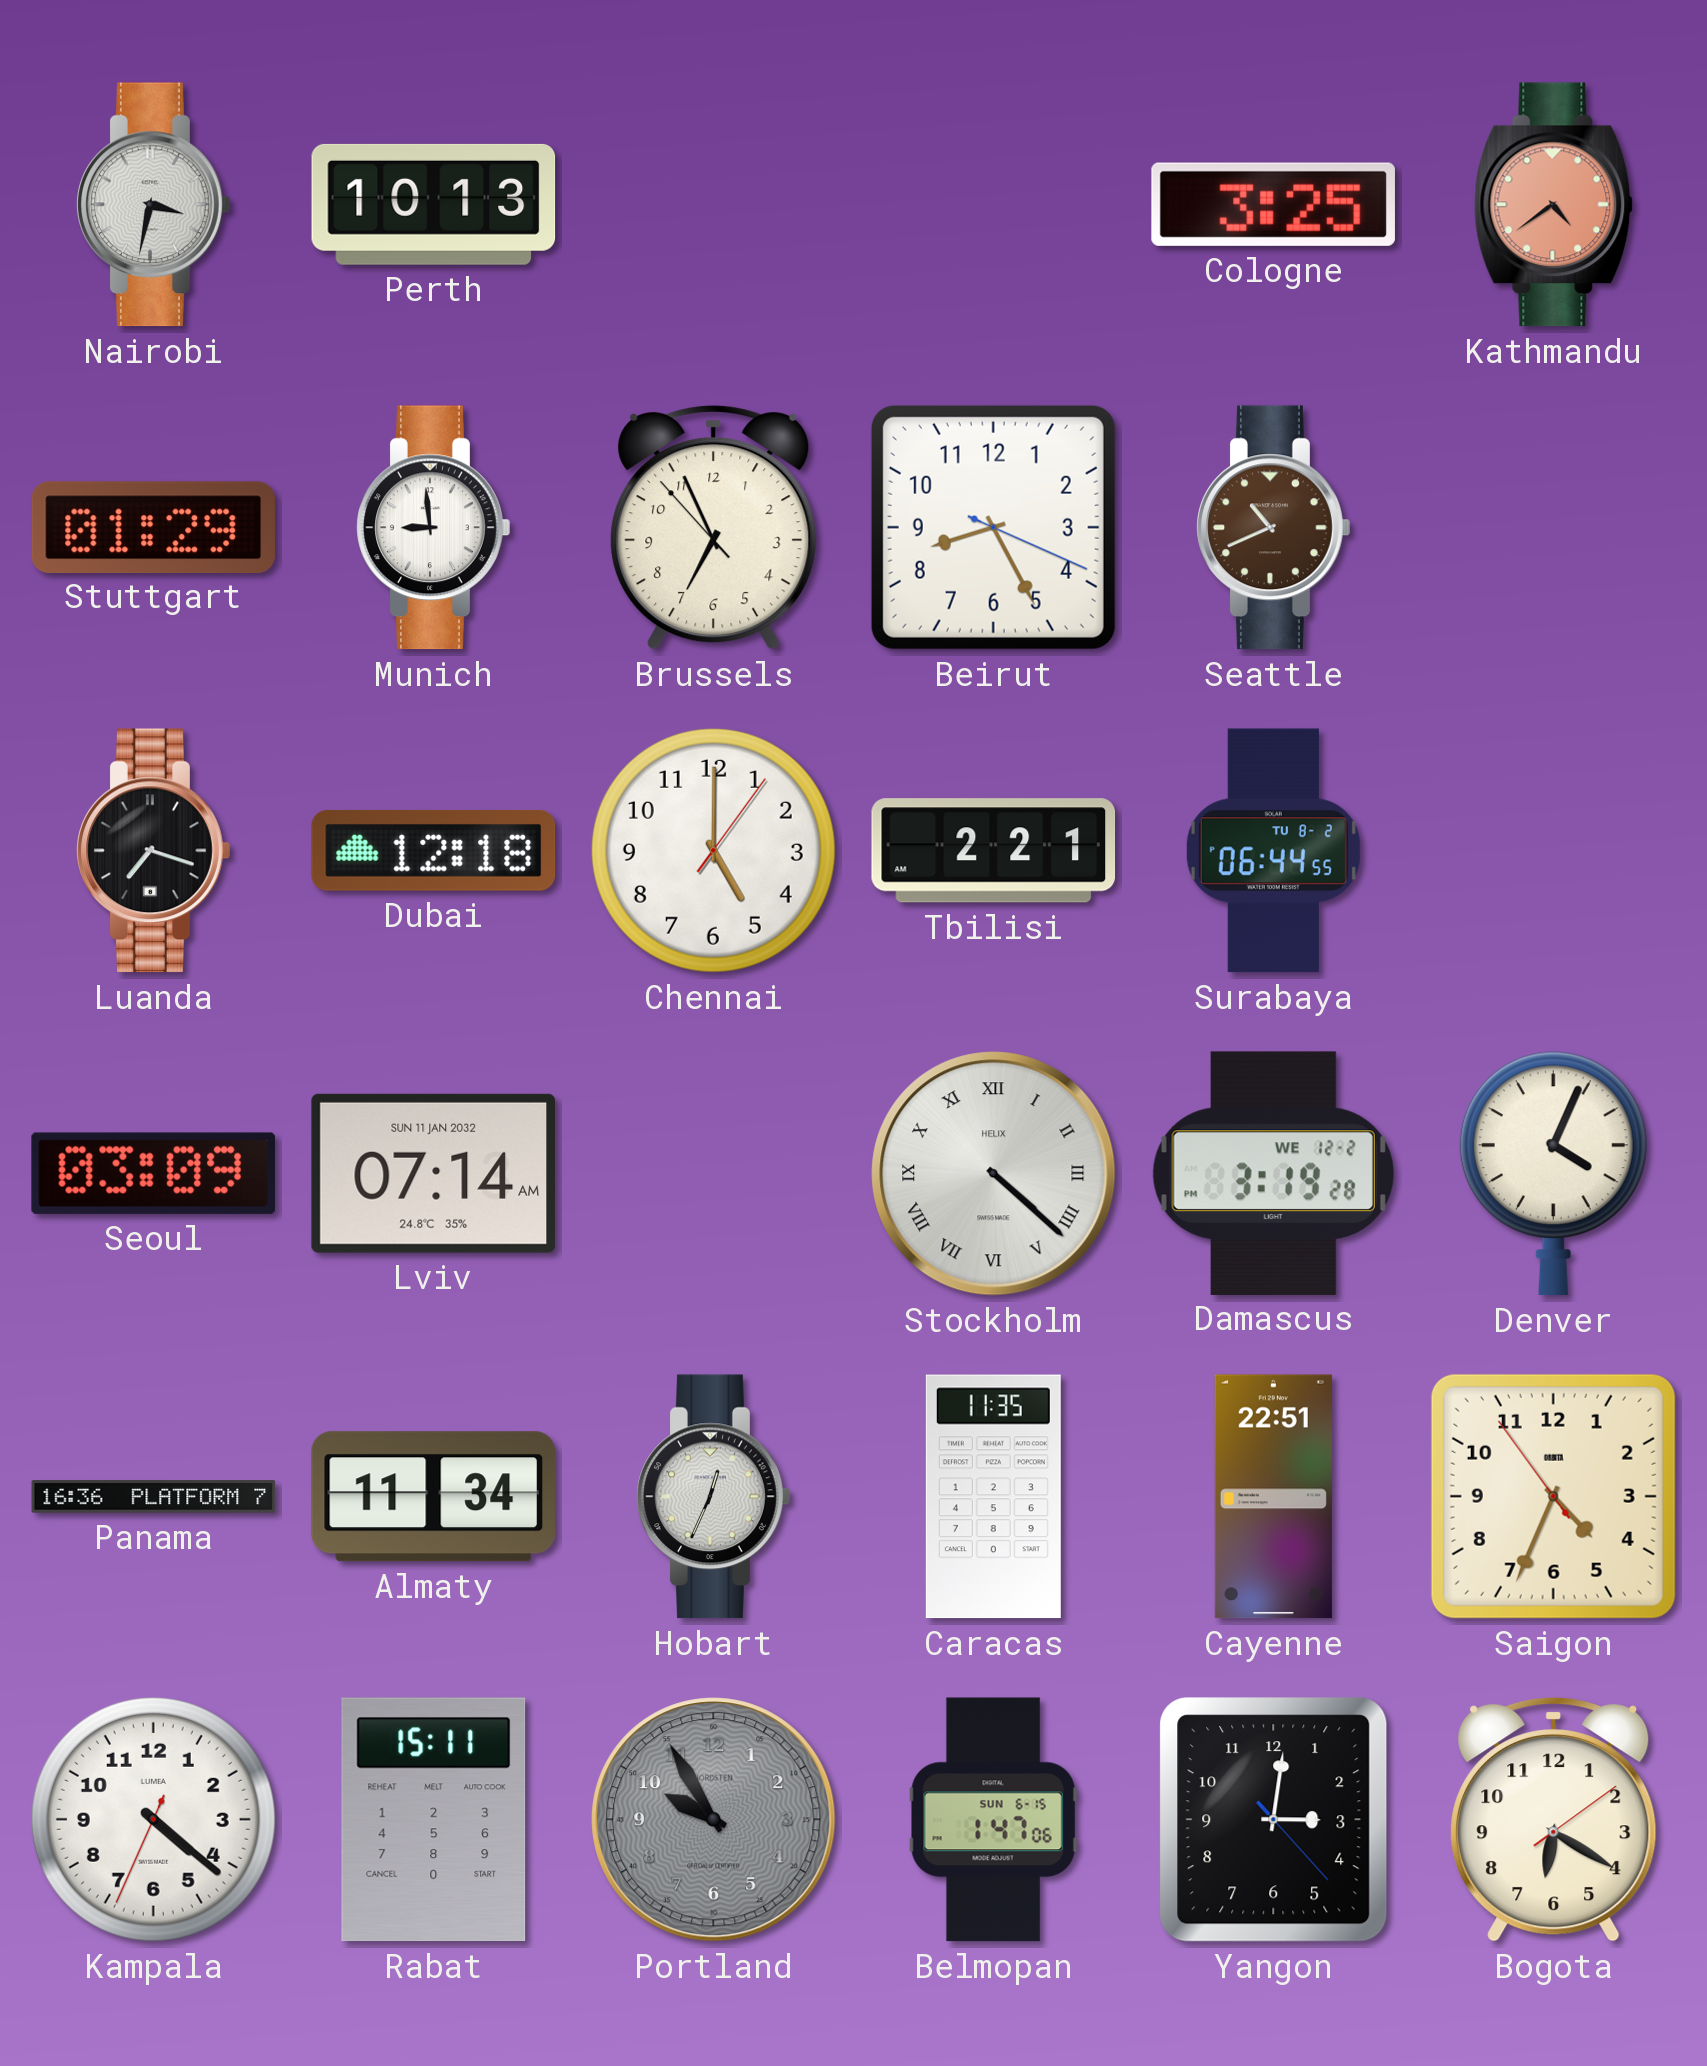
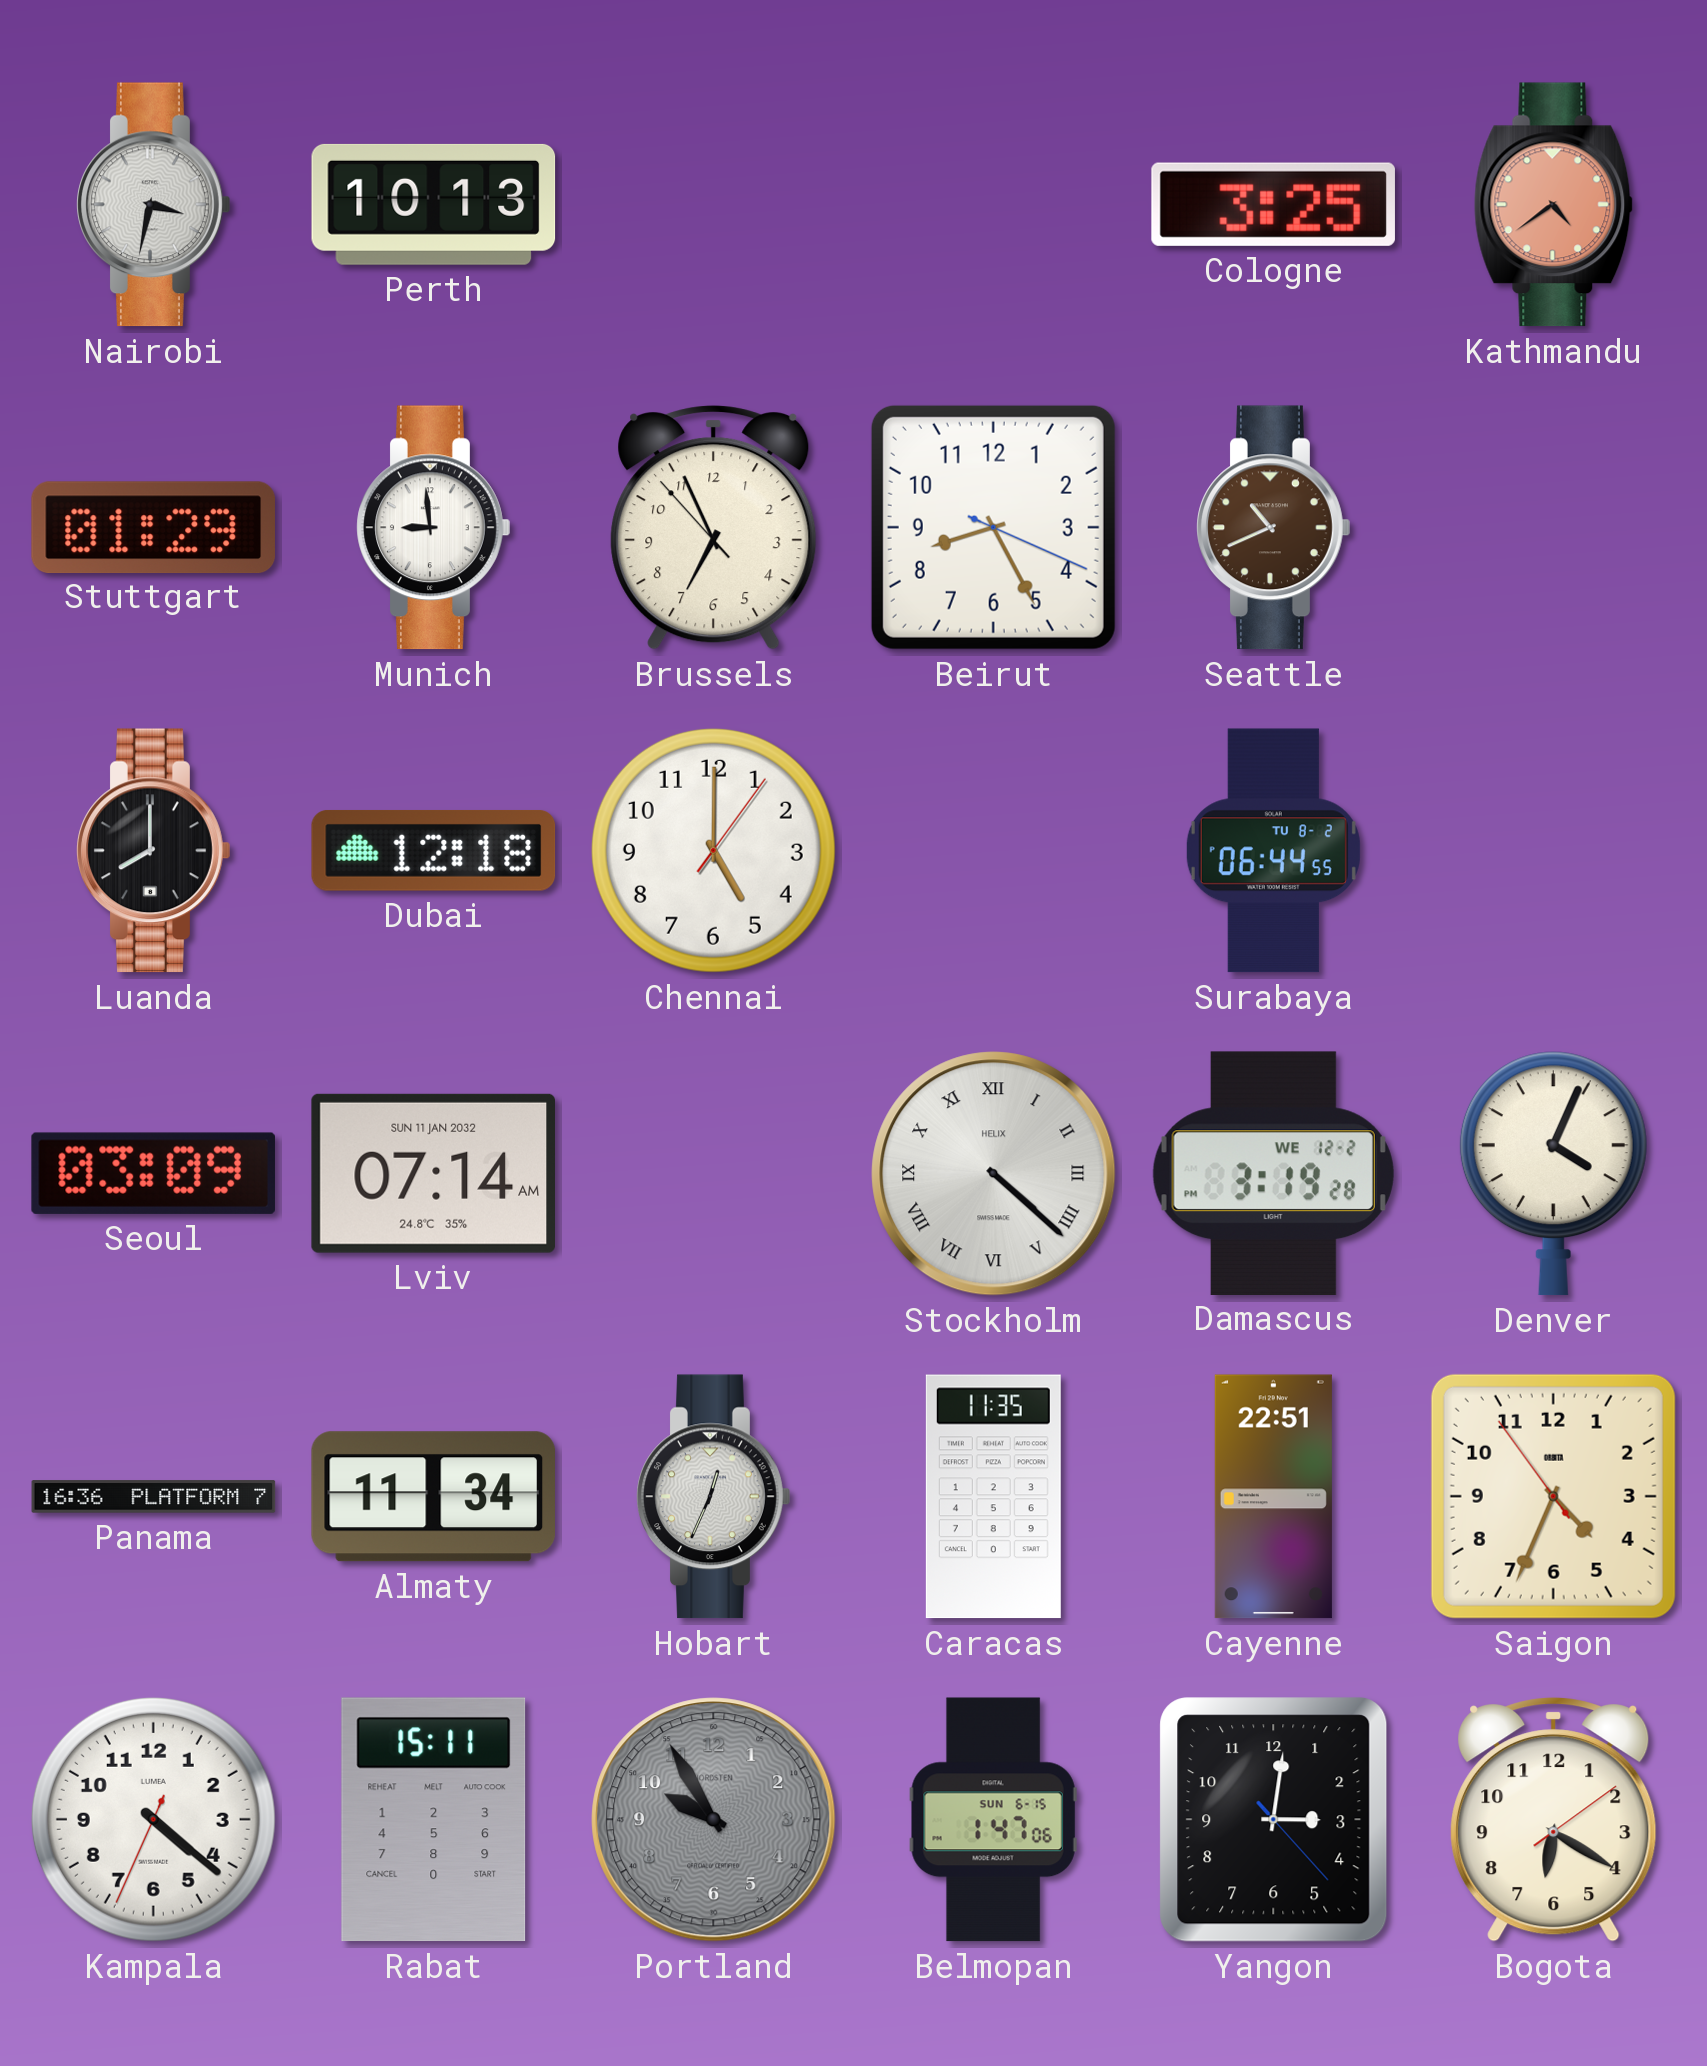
Luanda: 7:18 -> 8:00
Tbilisi: 2:21 -> none
